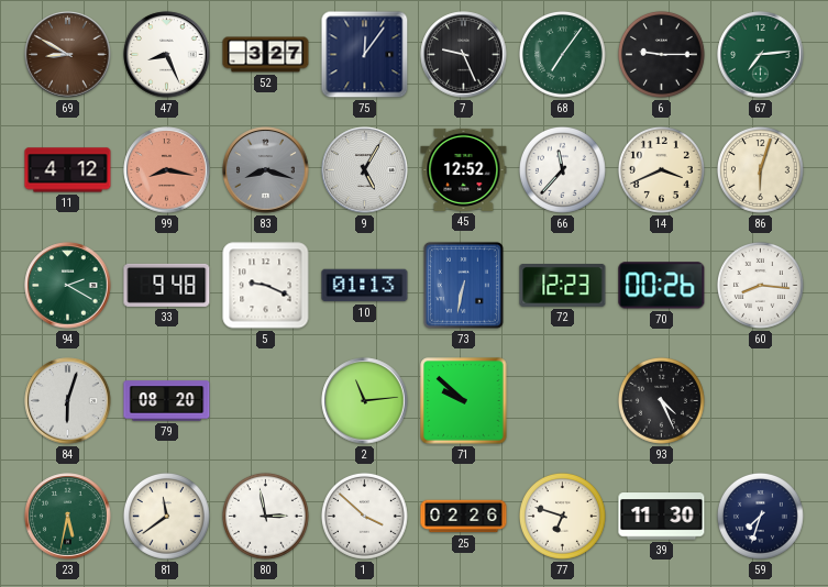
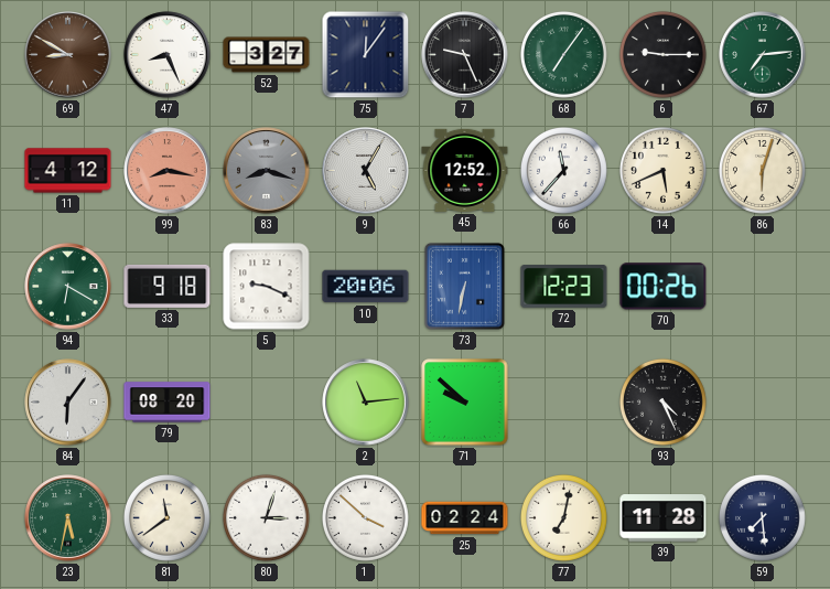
14: 3:41 -> 5:41
94: 2:20 -> 6:20
33: 9:48 -> 9:18
10: 01:13 -> 20:06
60: 8:16 -> none
84: 6:03 -> 6:06
80: 2:58 -> 3:03
25: 02:26 -> 02:24
77: 6:48 -> 7:02
39: 11:30 -> 11:28
59: 7:33 -> 7:29
